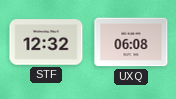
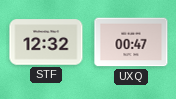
UXQ: 06:08 -> 00:47
